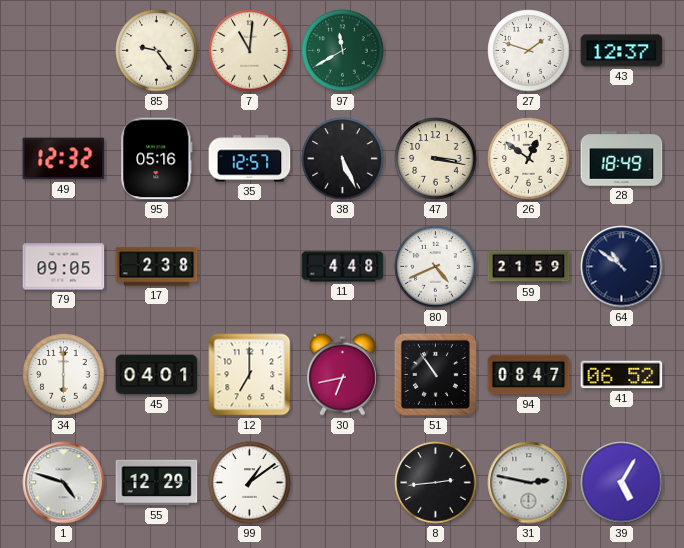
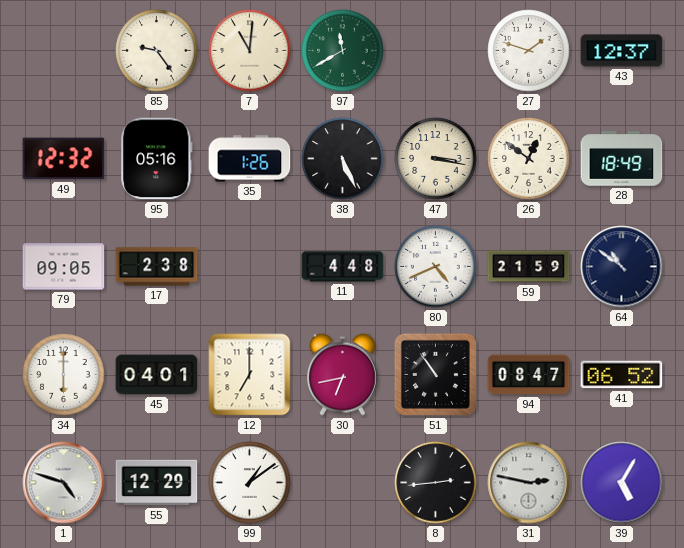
35: 12:57 -> 1:26
